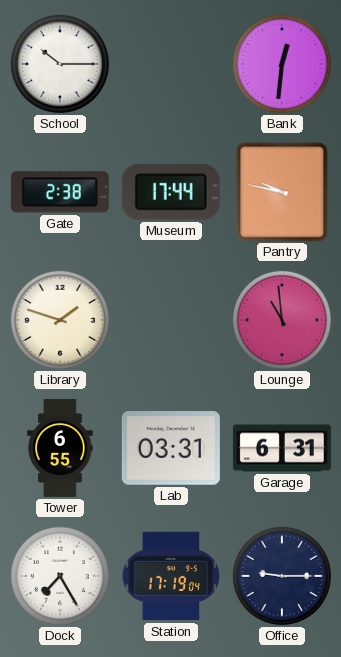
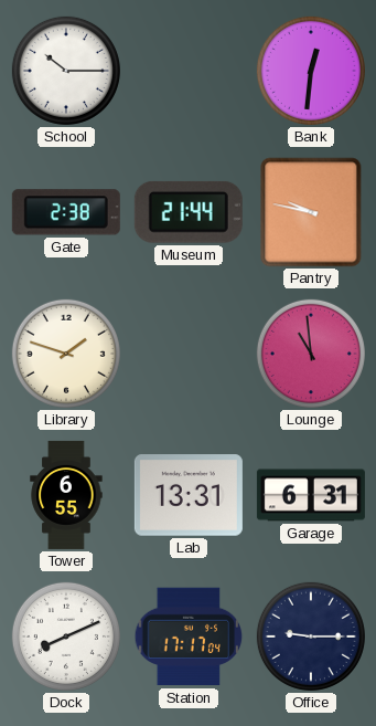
Museum: 17:44 -> 21:44
Lab: 03:31 -> 13:31
Dock: 7:25 -> 8:11
Station: 17:19 -> 17:17
